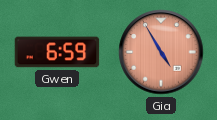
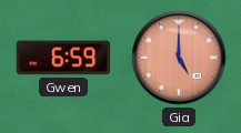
Gia: 4:55 -> 5:00
